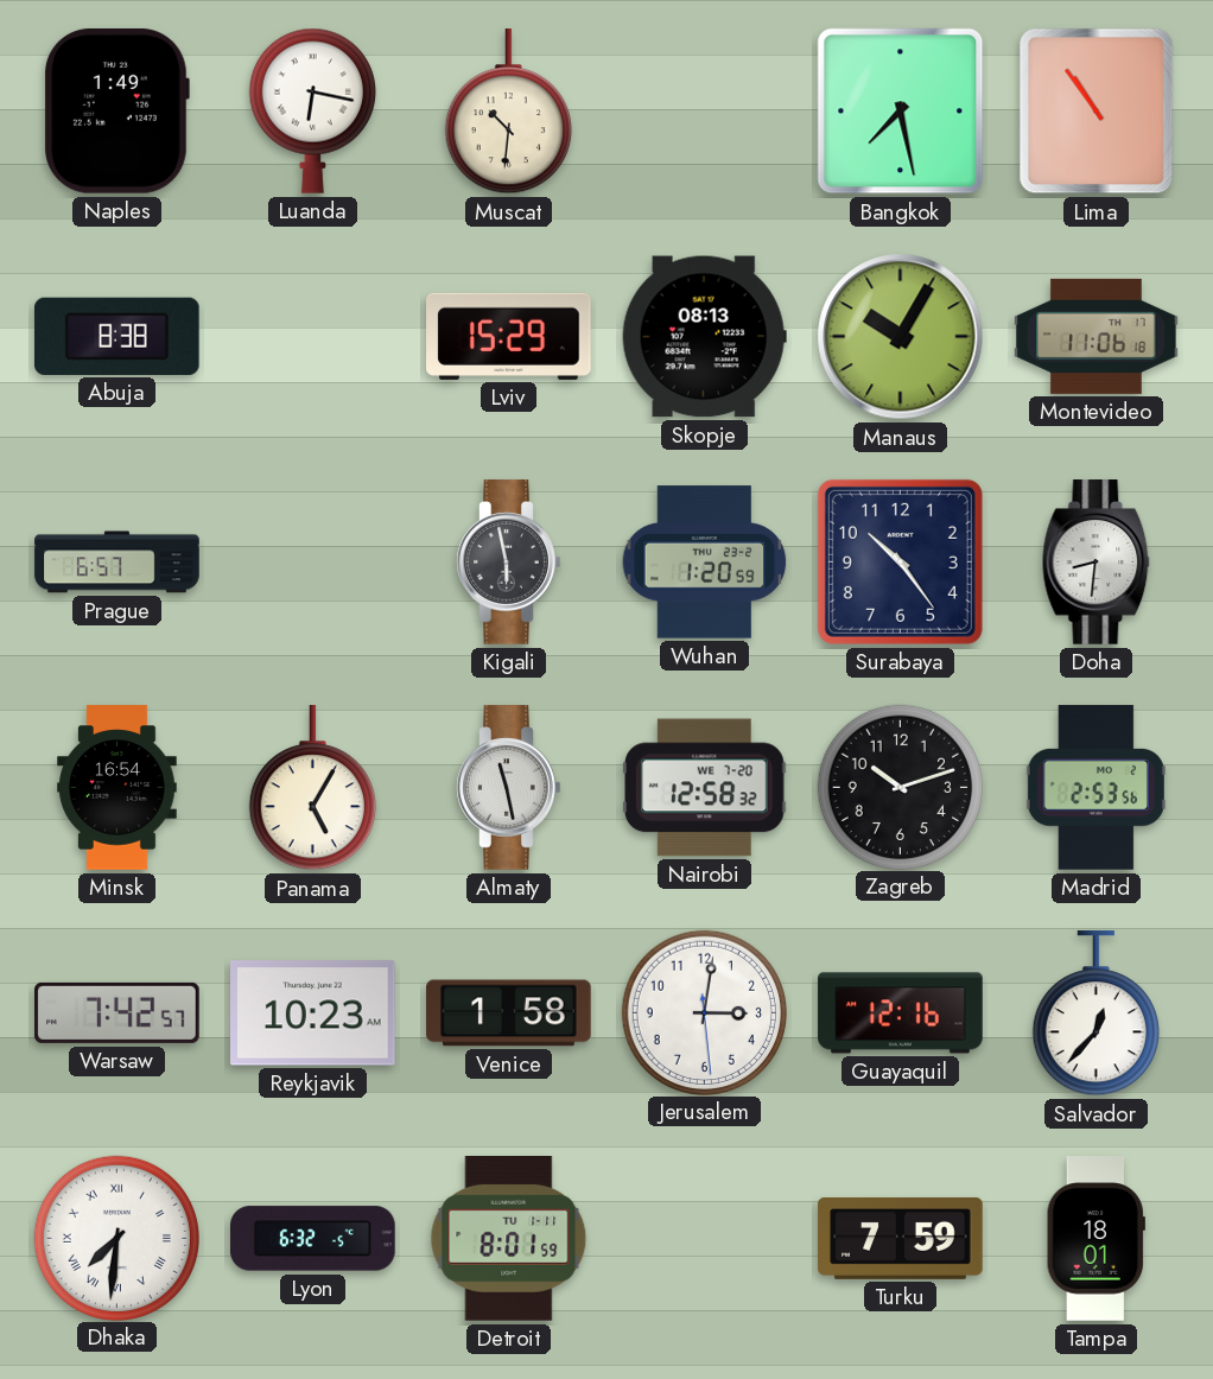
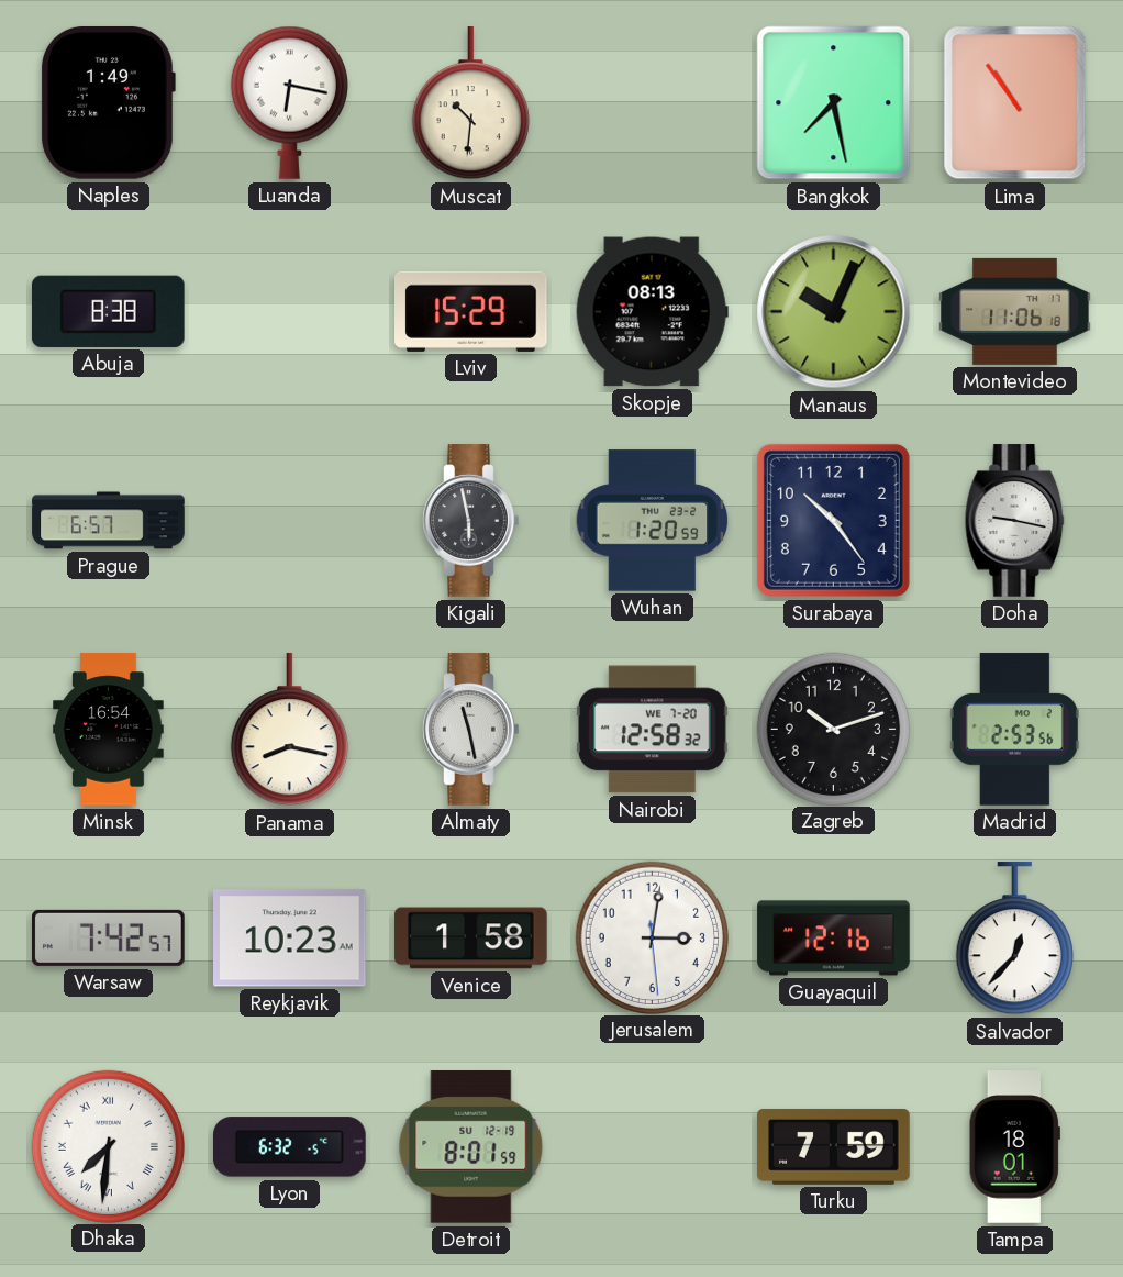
Manaus: 10:05 -> 10:04
Doha: 8:31 -> 9:17
Panama: 5:05 -> 8:17
Detroit date: TU 1-11 -> SU 12-19
